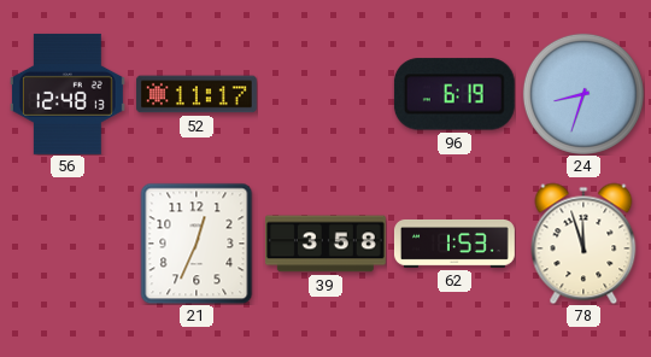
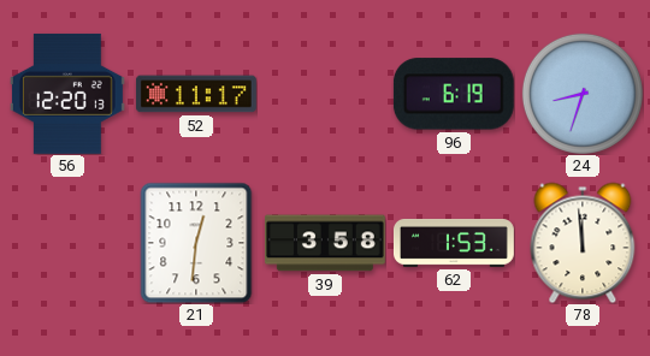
56: 12:48 -> 12:20
21: 12:34 -> 12:31
78: 11:57 -> 11:59
